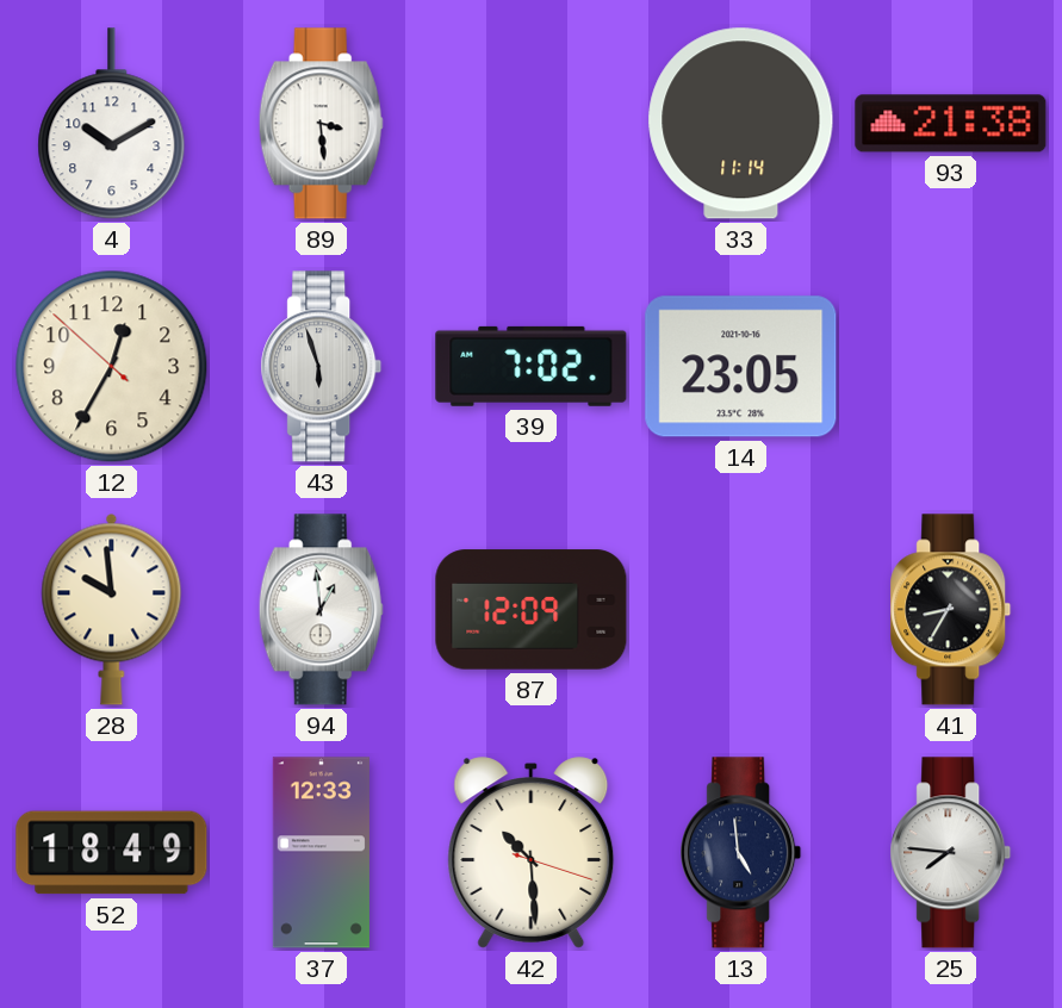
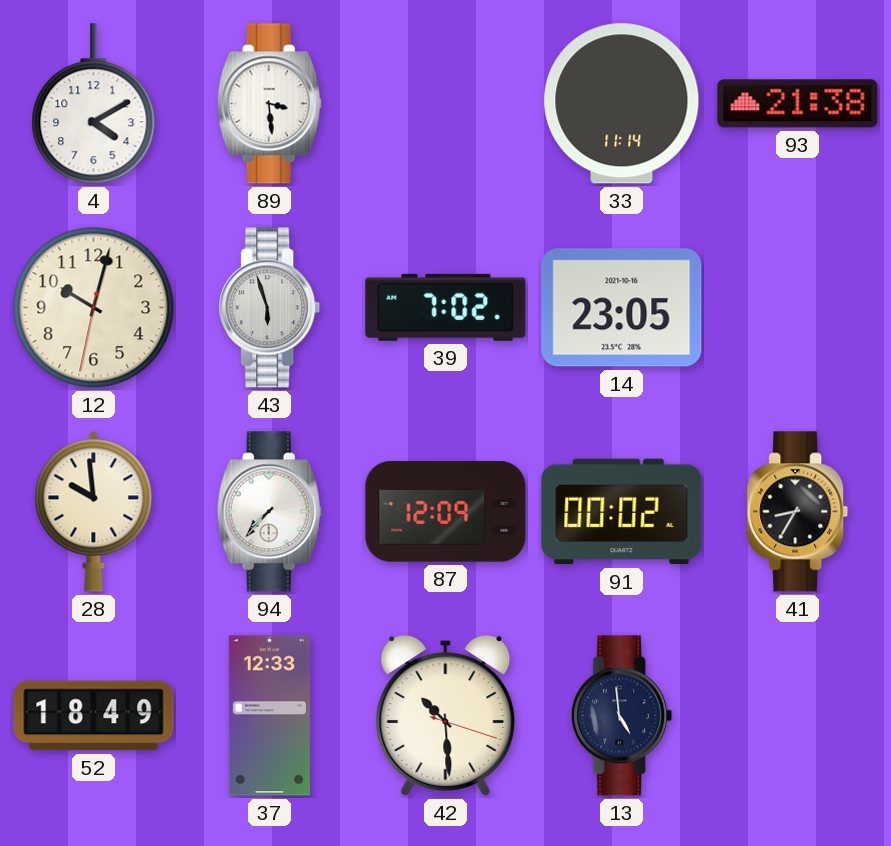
4: 10:10 -> 4:10
12: 12:34 -> 10:02
94: 12:59 -> 7:37
91: none -> 00:02
25: 7:46 -> none
